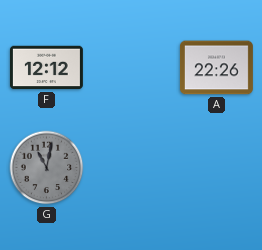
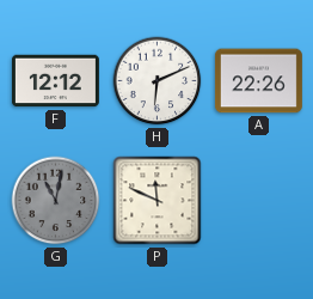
H: none -> 6:11
P: none -> 11:49
